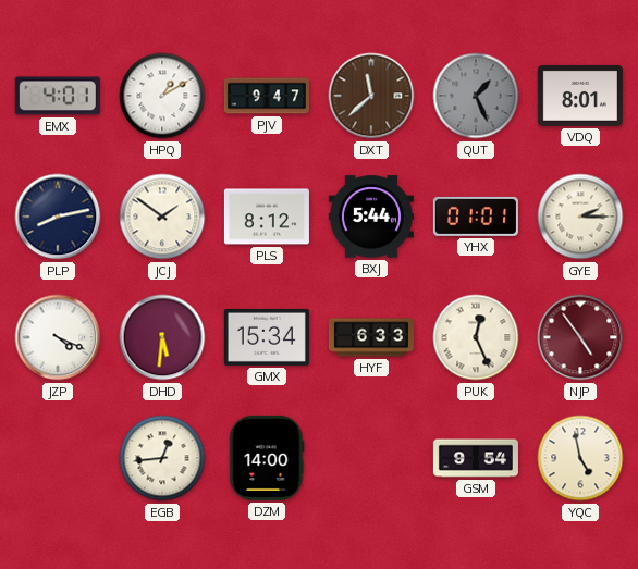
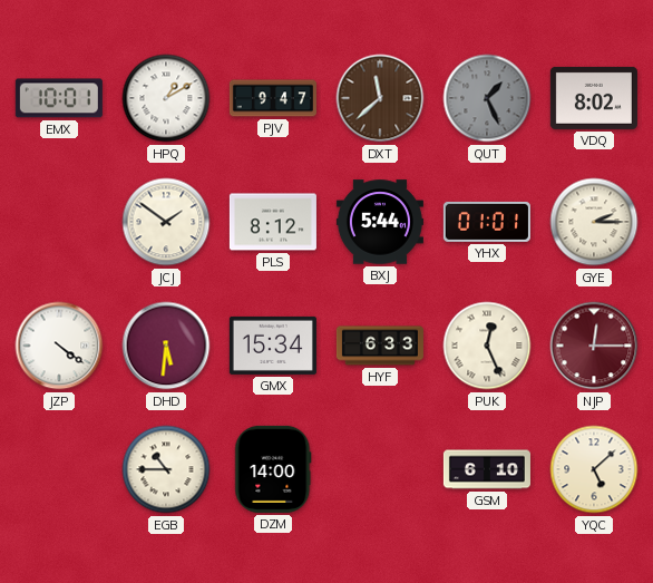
EMX: 4:01 -> 10:01
VDQ: 8:01 -> 8:02
PLP: 8:13 -> none
JZP: 4:19 -> 4:21
NJP: 4:54 -> 12:15
EGB: 12:44 -> 10:45
GSM: 9:54 -> 6:10
YQC: 4:58 -> 5:08
